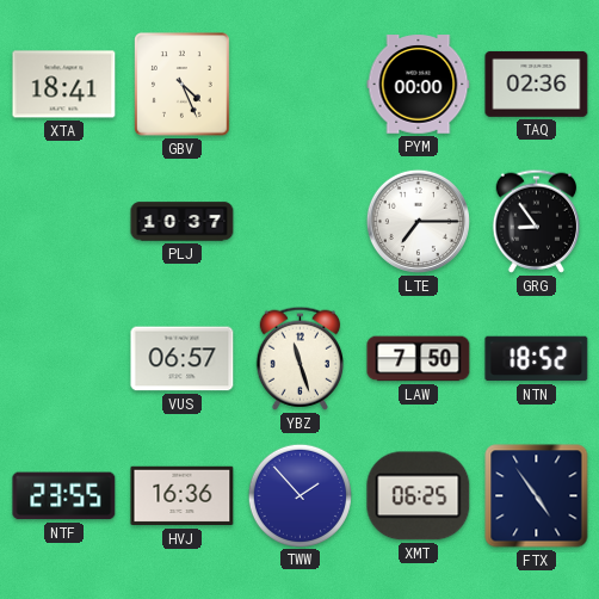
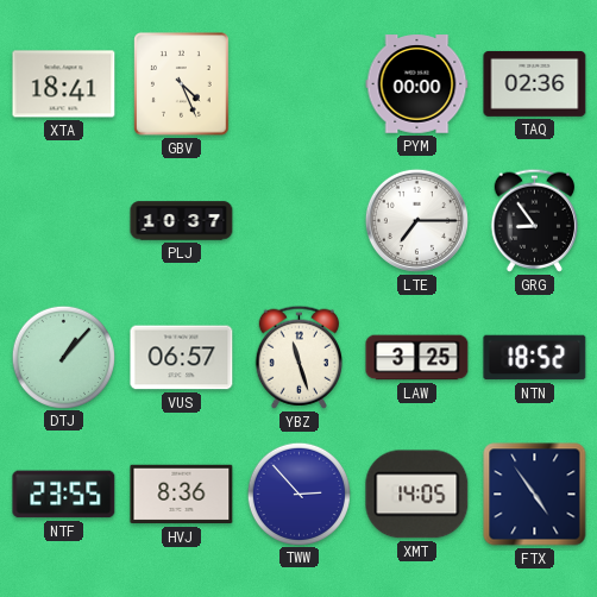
DTJ: none -> 1:07
LAW: 7:50 -> 3:25
HVJ: 16:36 -> 8:36
TWW: 1:53 -> 2:53
XMT: 06:25 -> 14:05
